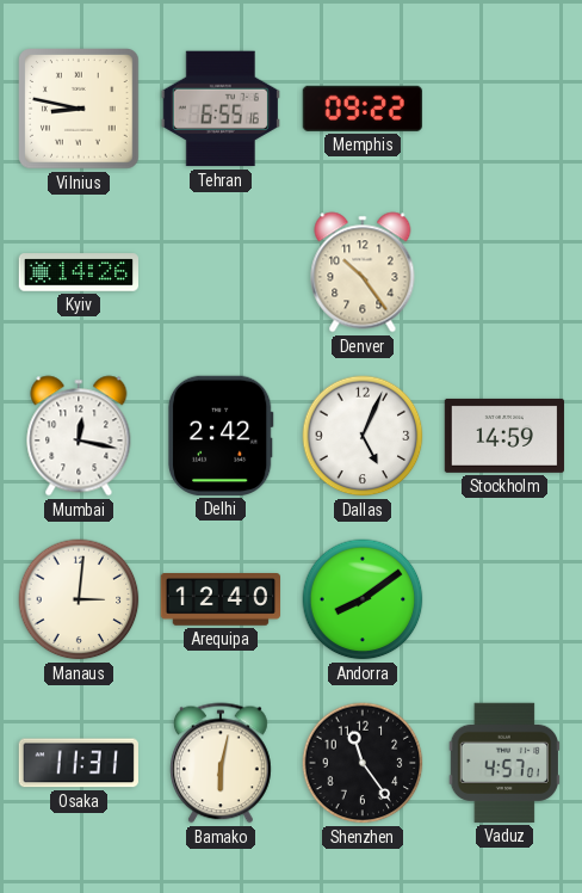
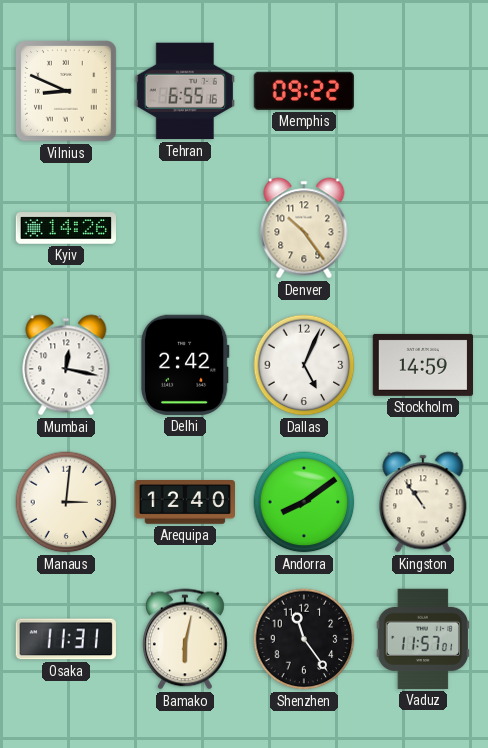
Vilnius: 8:47 -> 8:49
Kingston: none -> 10:54
Vaduz: 4:57 -> 11:57
